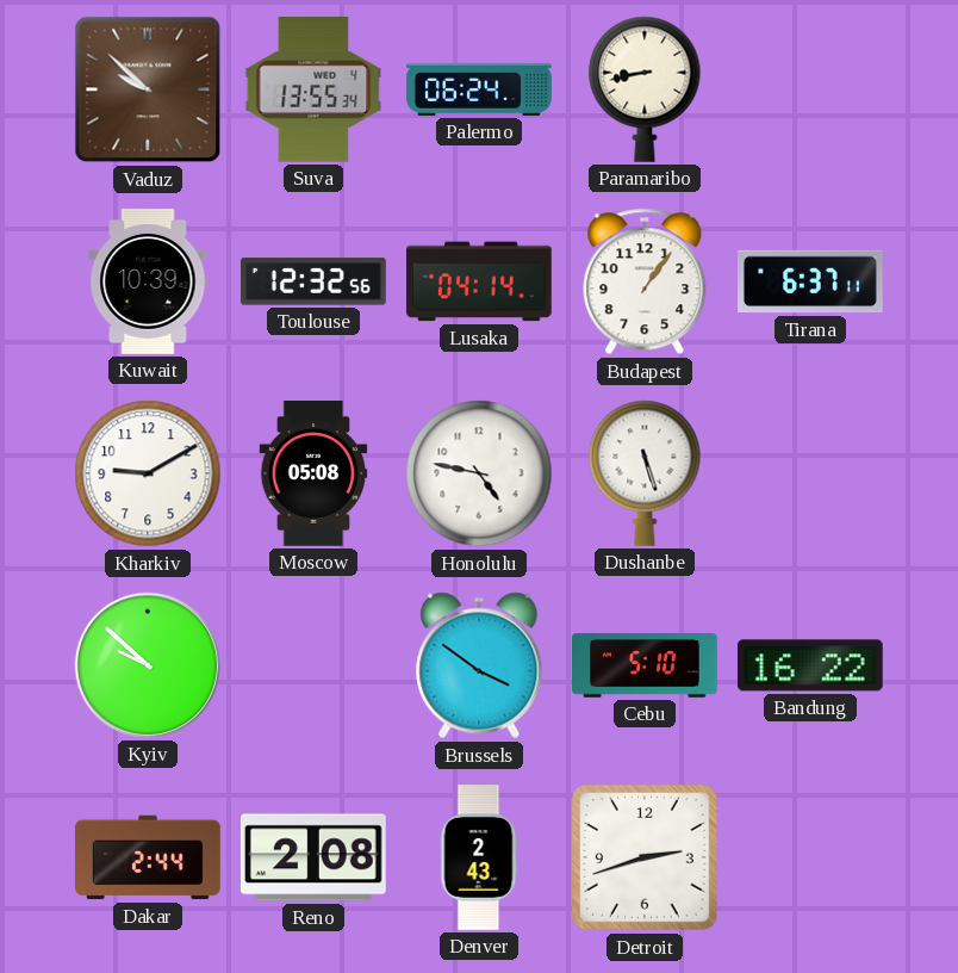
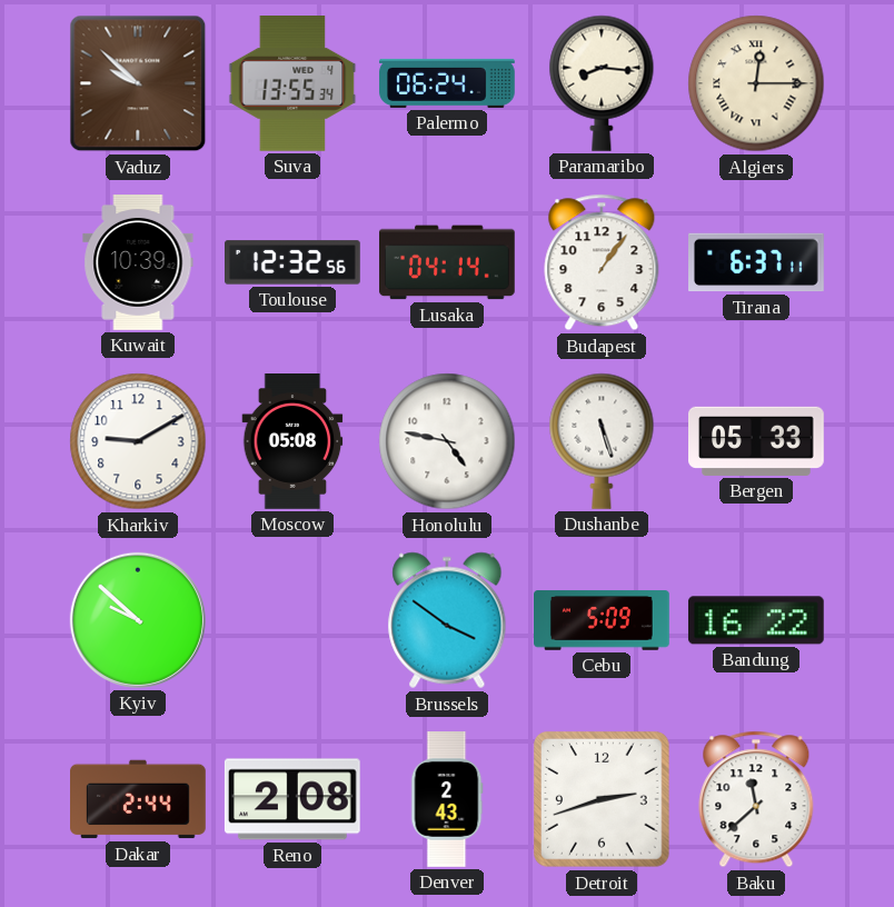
Paramaribo: 8:43 -> 8:16
Algiers: none -> 12:15
Bergen: none -> 05:33
Cebu: 5:10 -> 5:09
Baku: none -> 11:38
